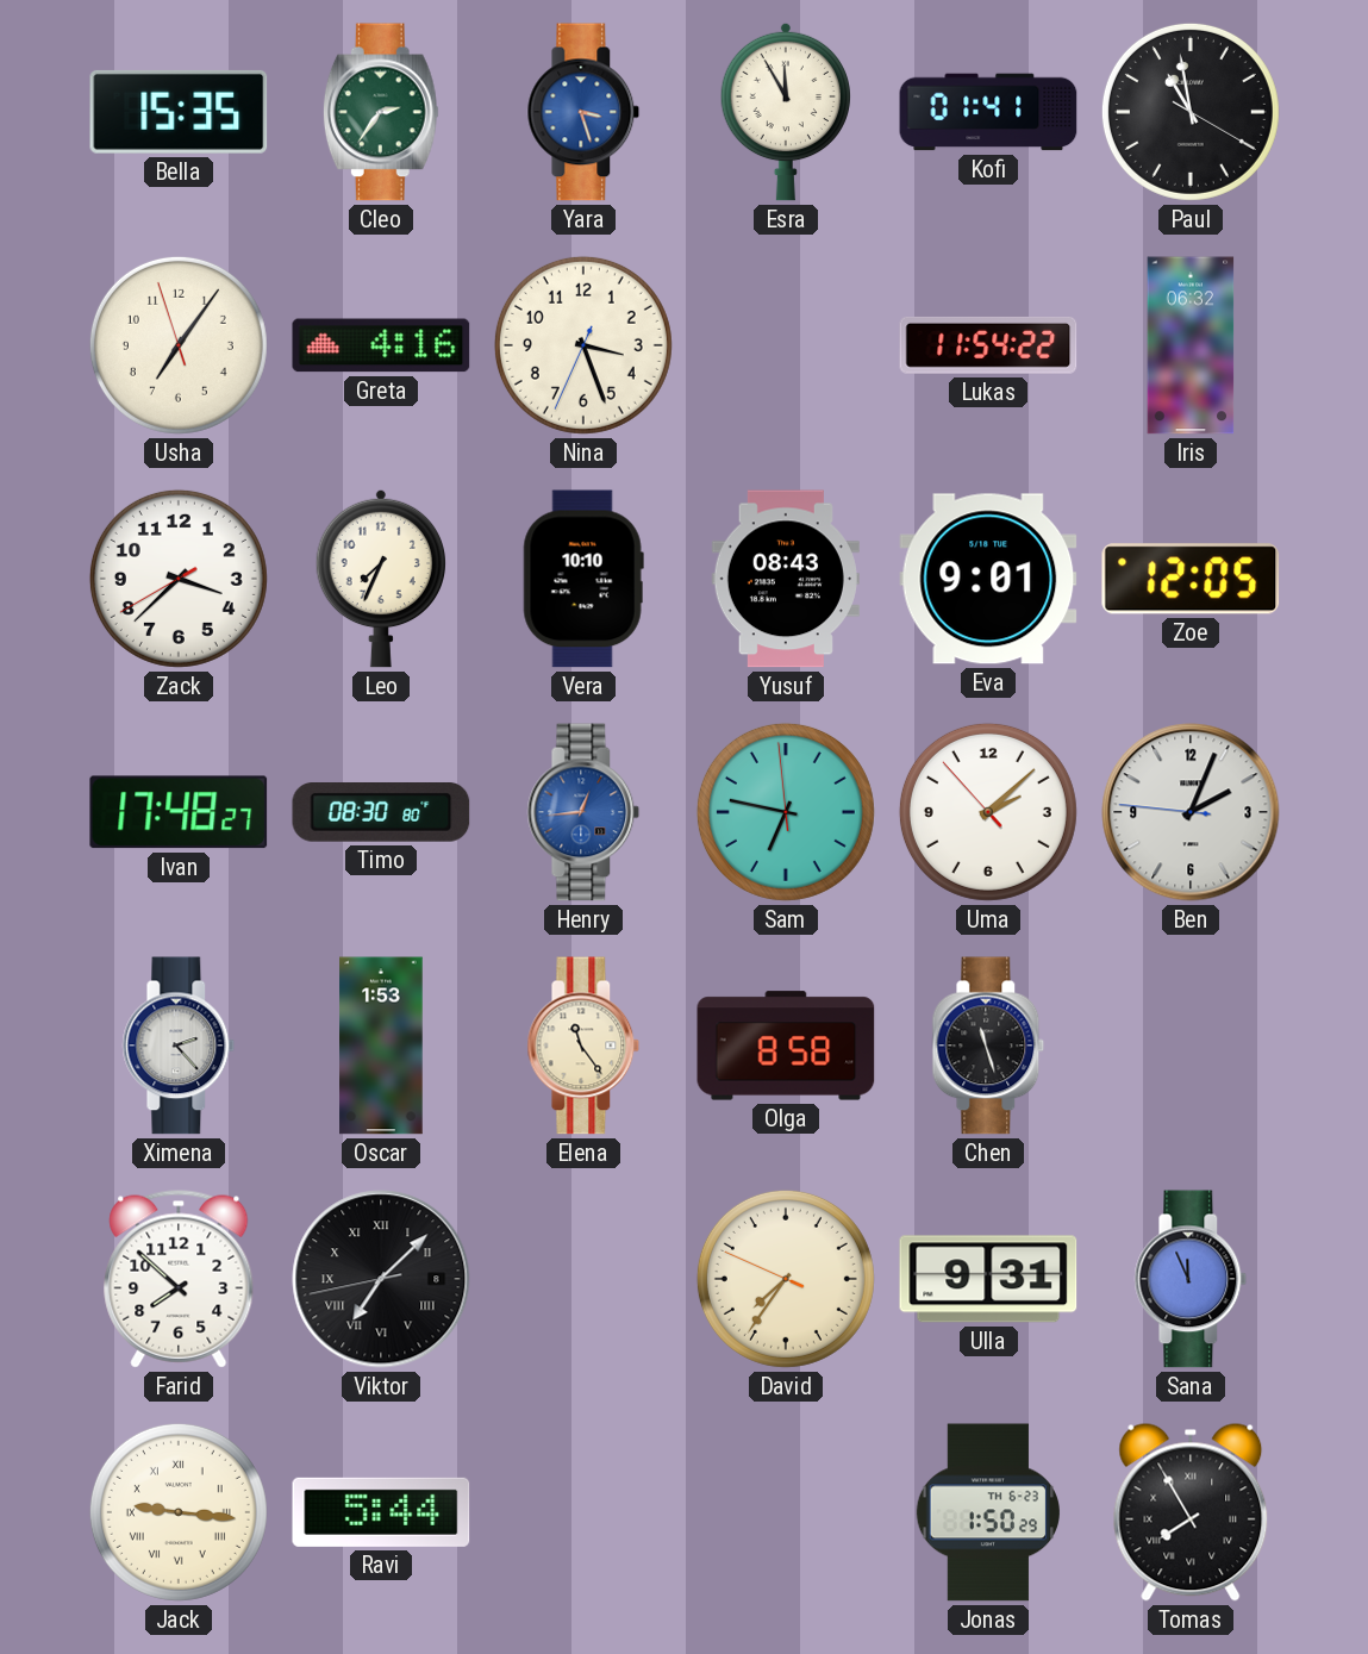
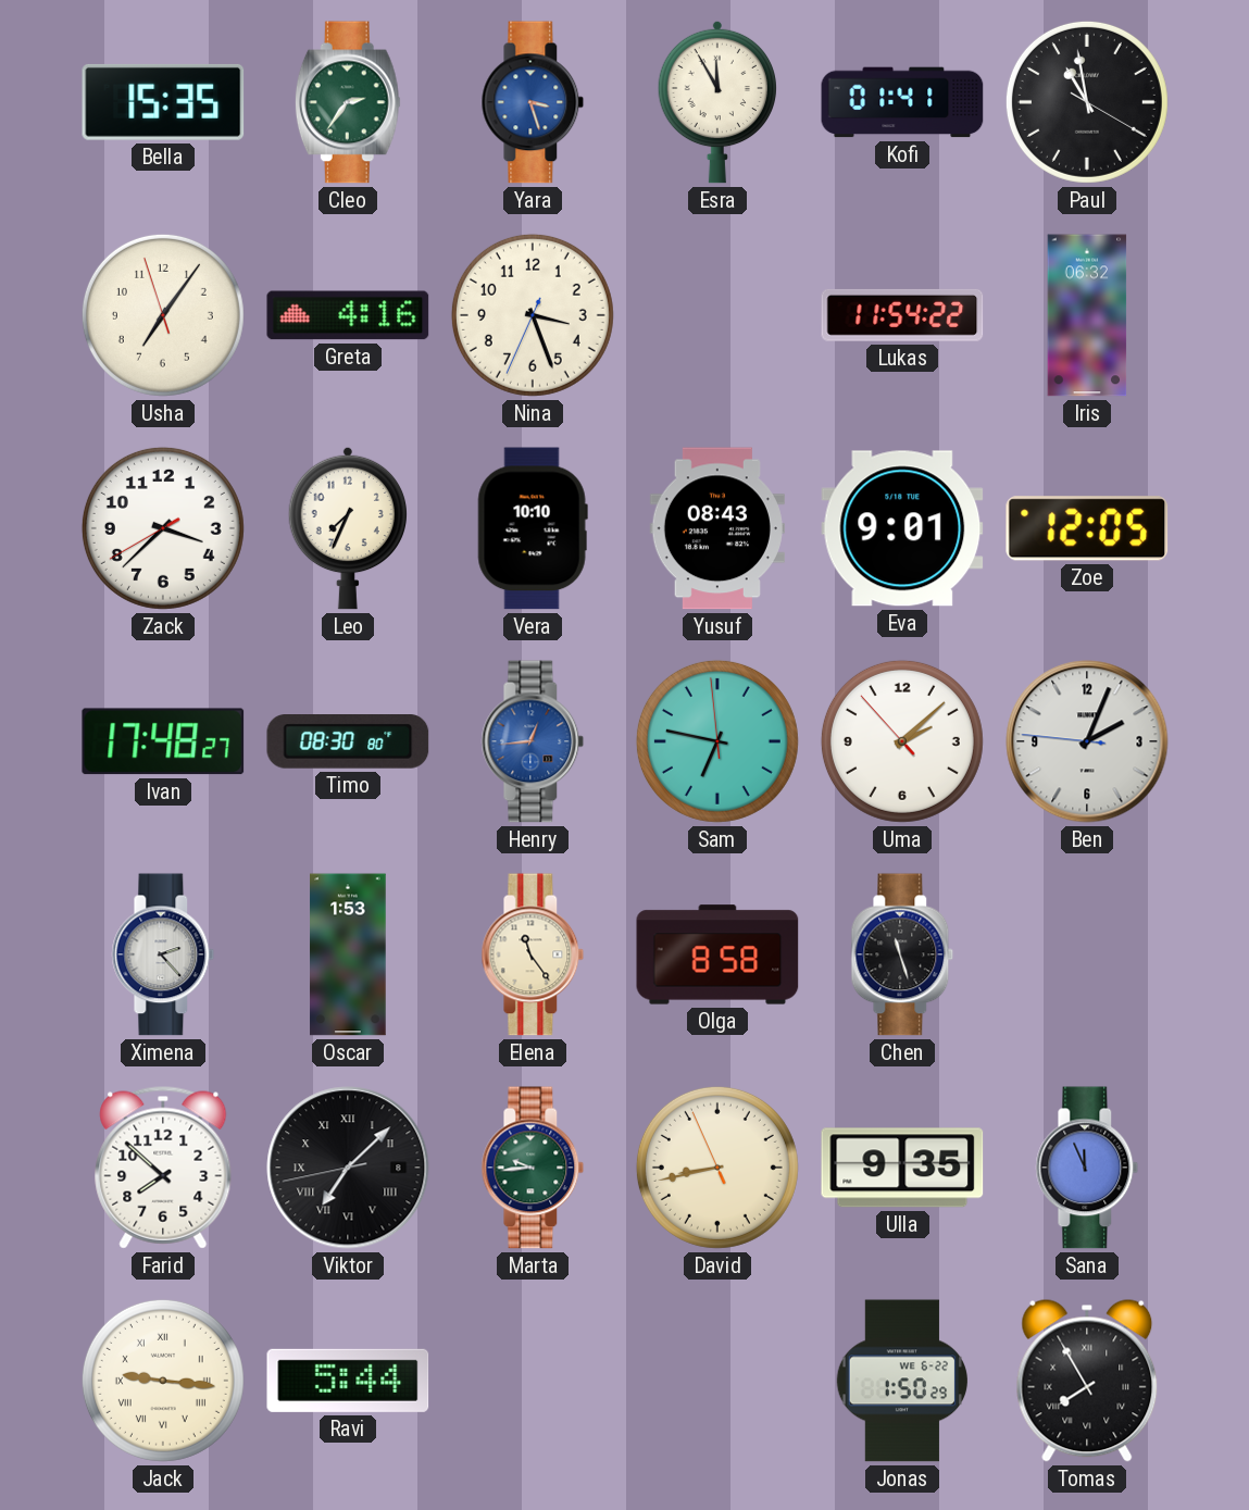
Marta: none -> 9:44
David: 7:35 -> 8:42
Ulla: 9:31 -> 9:35
Jonas date: TH 6-23 -> WE 6-22
